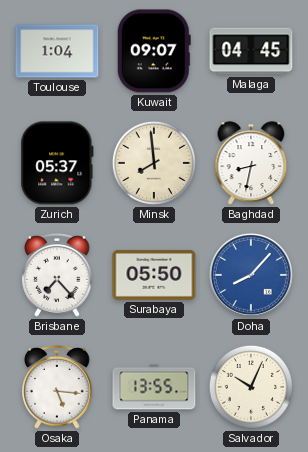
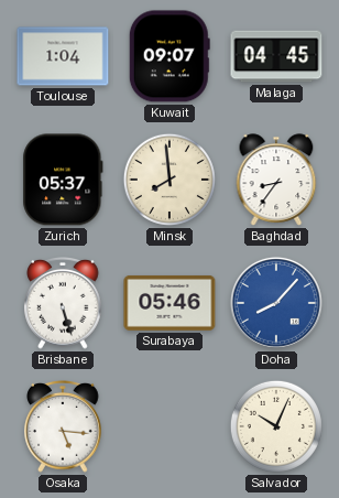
Baghdad: 8:32 -> 8:36
Brisbane: 7:23 -> 5:27
Surabaya: 05:50 -> 05:46
Panama: 13:55 -> none
